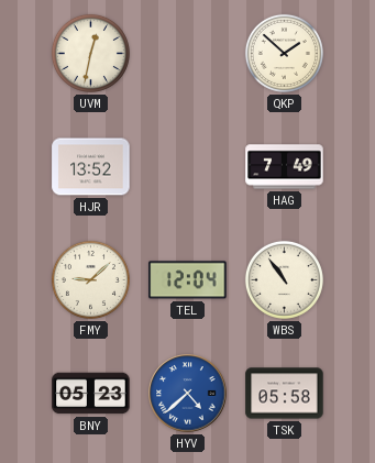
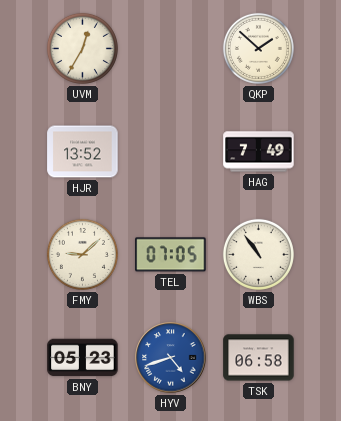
UVM: 12:32 -> 12:35
TEL: 12:04 -> 07:05
HYV: 4:38 -> 4:42
TSK: 05:58 -> 06:58
